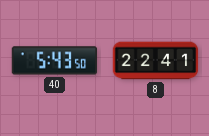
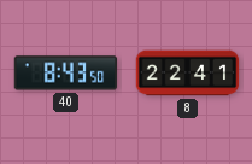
40: 5:43 -> 8:43
